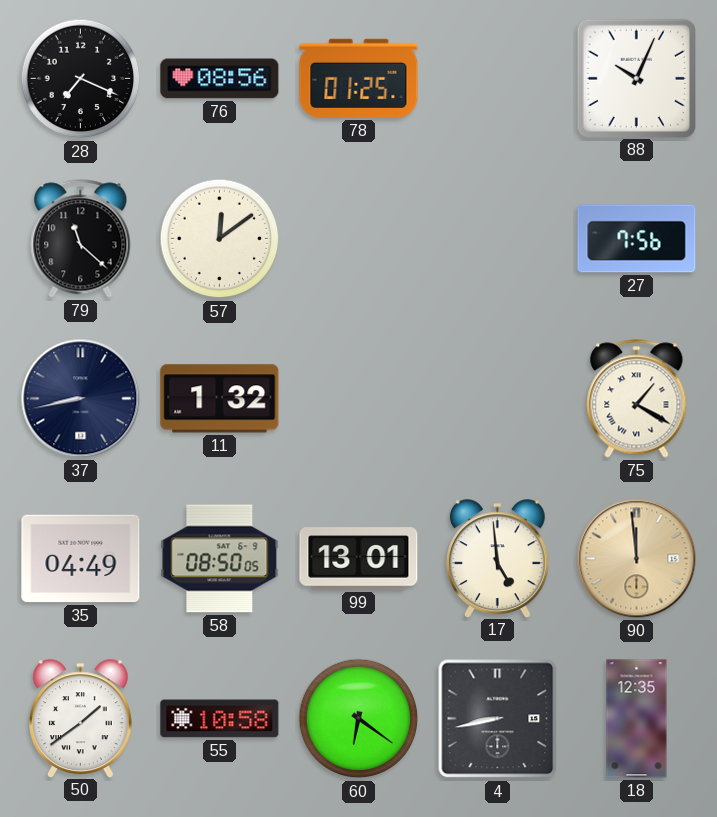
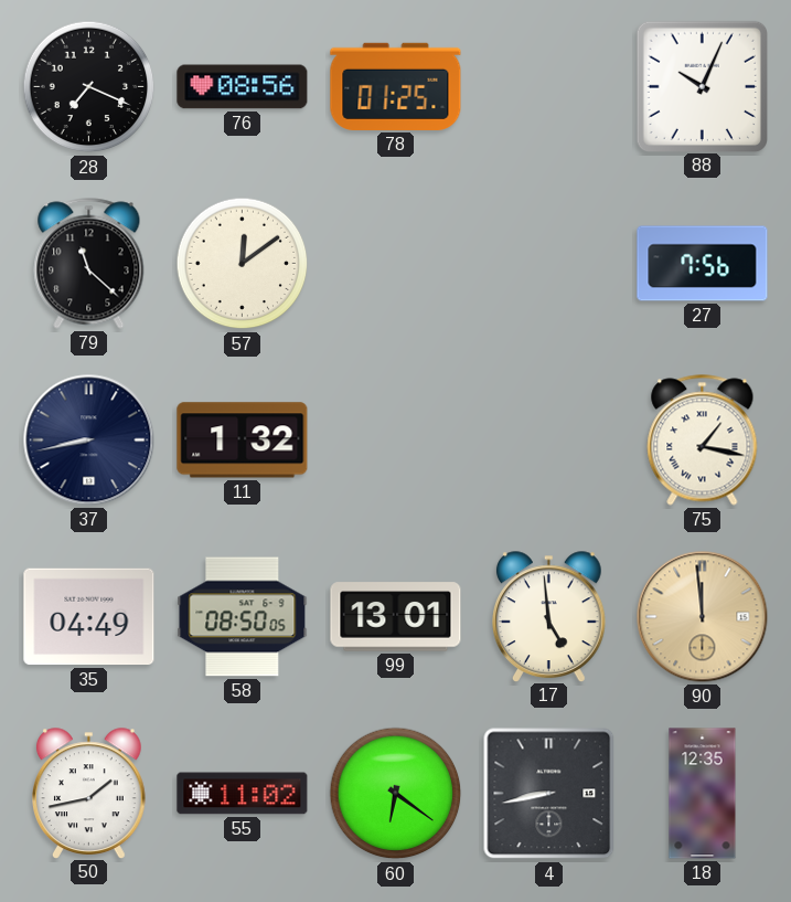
75: 1:20 -> 1:17
50: 1:39 -> 1:43
55: 10:58 -> 11:02
